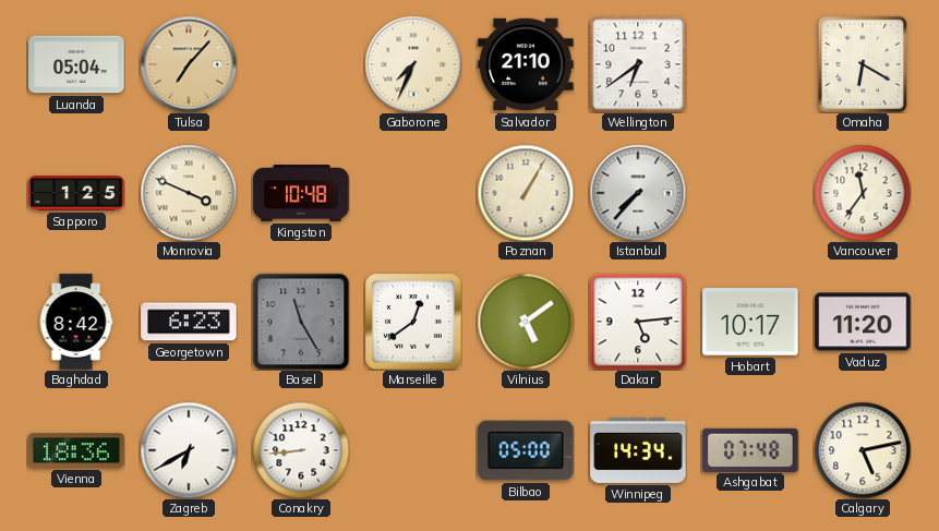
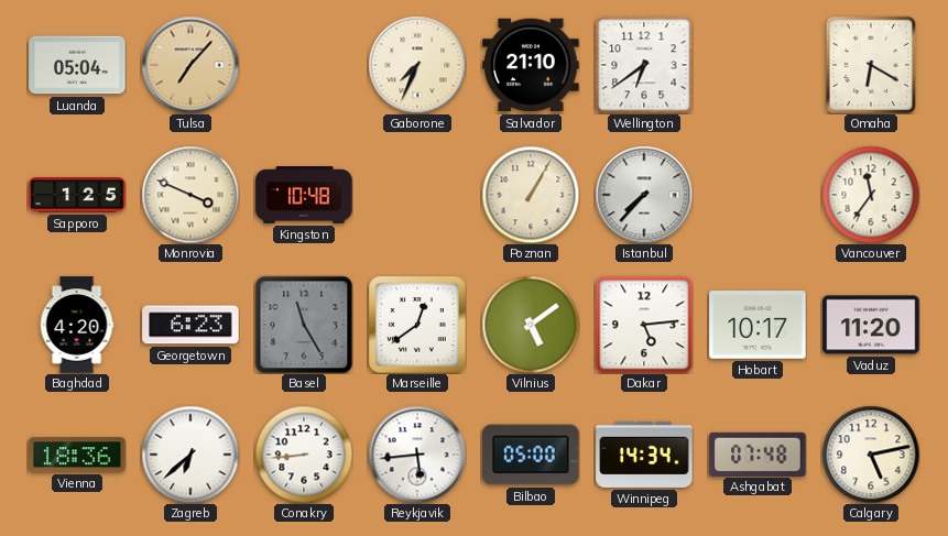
Baghdad: 8:42 -> 4:20
Zagreb: 6:40 -> 6:38
Reykjavik: none -> 5:44
